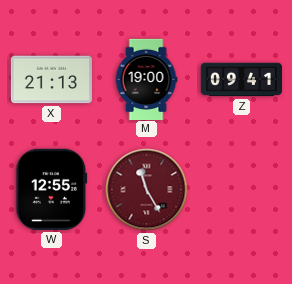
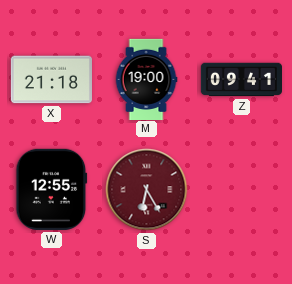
X: 21:13 -> 21:18
S: 11:25 -> 6:25
